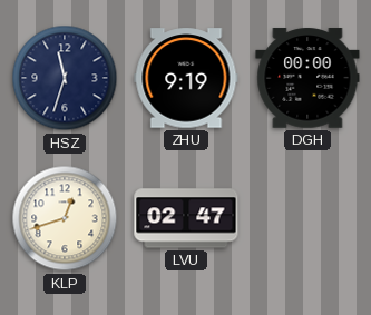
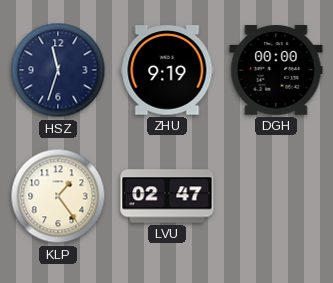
KLP: 12:42 -> 1:24
